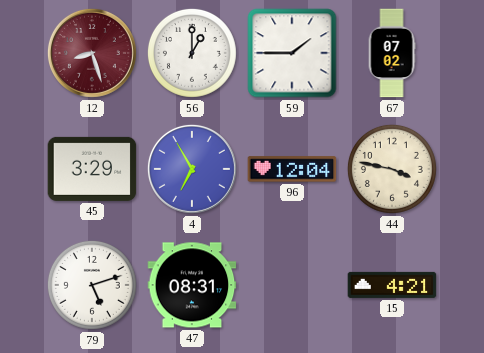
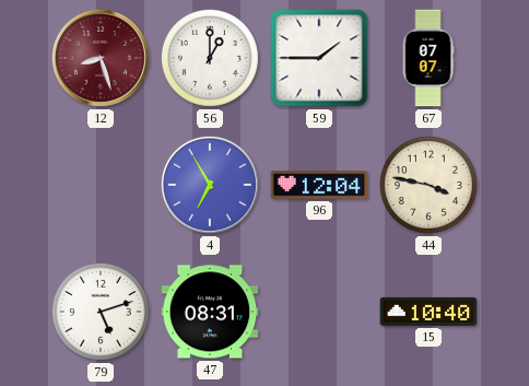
67: 07:02 -> 07:07
45: 3:29 -> none
15: 4:21 -> 10:40
